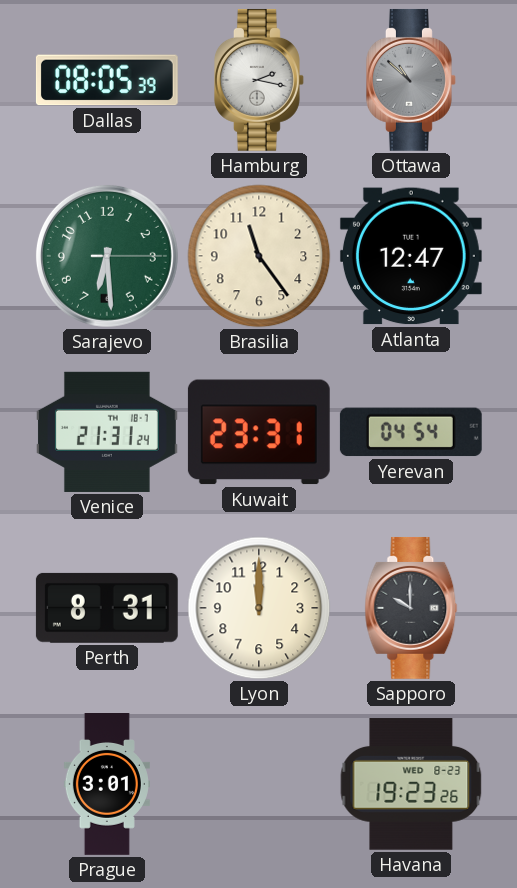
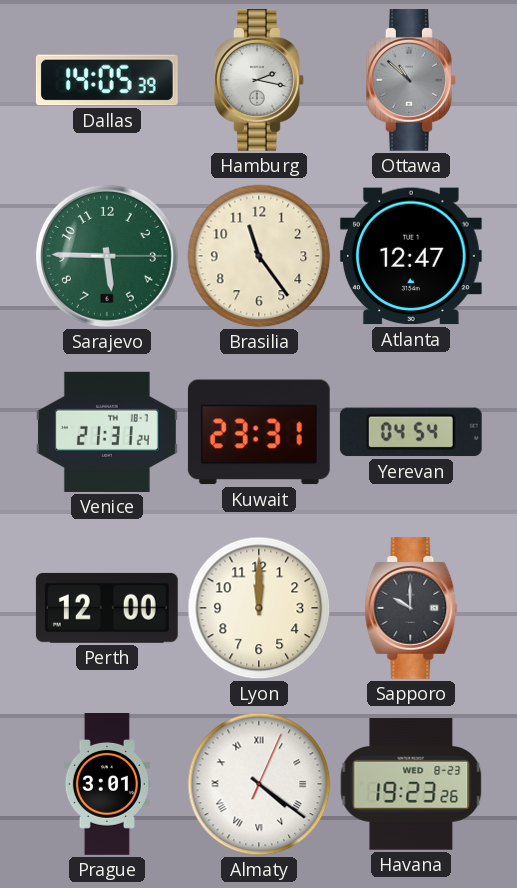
Dallas: 08:05 -> 14:05
Sarajevo: 6:29 -> 5:45
Perth: 8:31 -> 12:00
Almaty: none -> 4:21
